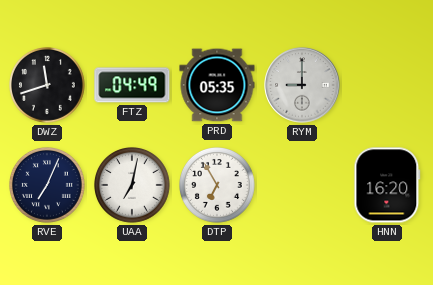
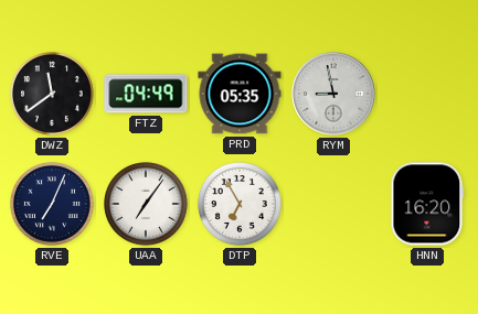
DWZ: 11:42 -> 11:39
RYM: 9:00 -> 8:58
UAA: 7:02 -> 7:06
